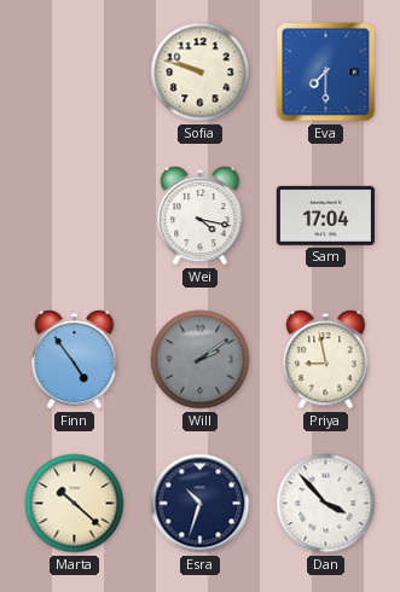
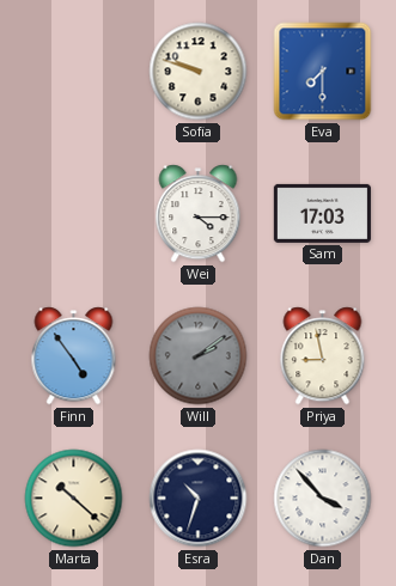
Wei: 4:17 -> 4:15
Sam: 17:04 -> 17:03
